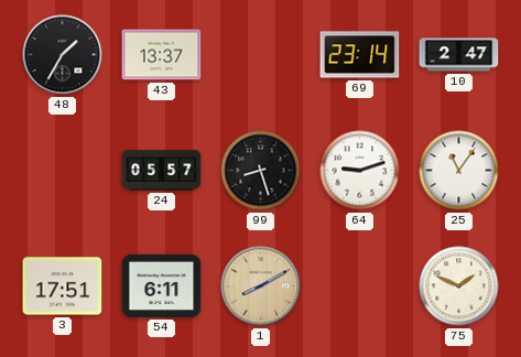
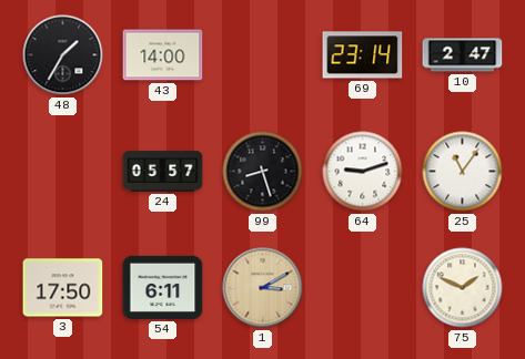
43: 13:37 -> 14:00
3: 17:51 -> 17:50
1: 8:10 -> 3:10
